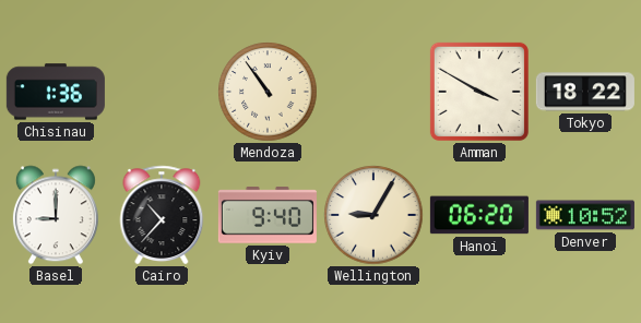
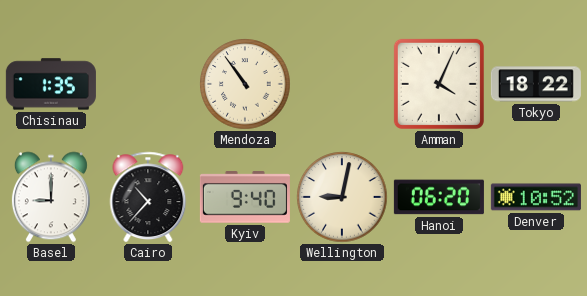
Chisinau: 1:36 -> 1:35
Amman: 3:50 -> 4:04
Wellington: 9:05 -> 9:02
